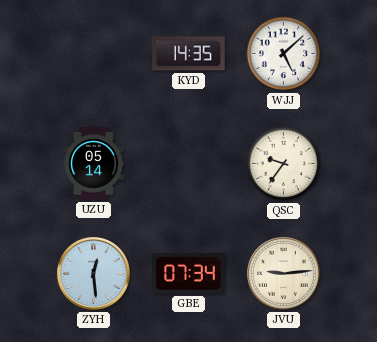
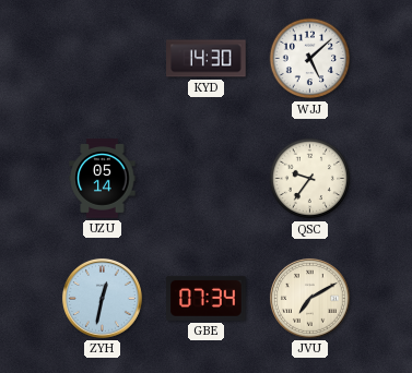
KYD: 14:35 -> 14:30
ZYH: 12:29 -> 12:32
JVU: 9:14 -> 7:10
